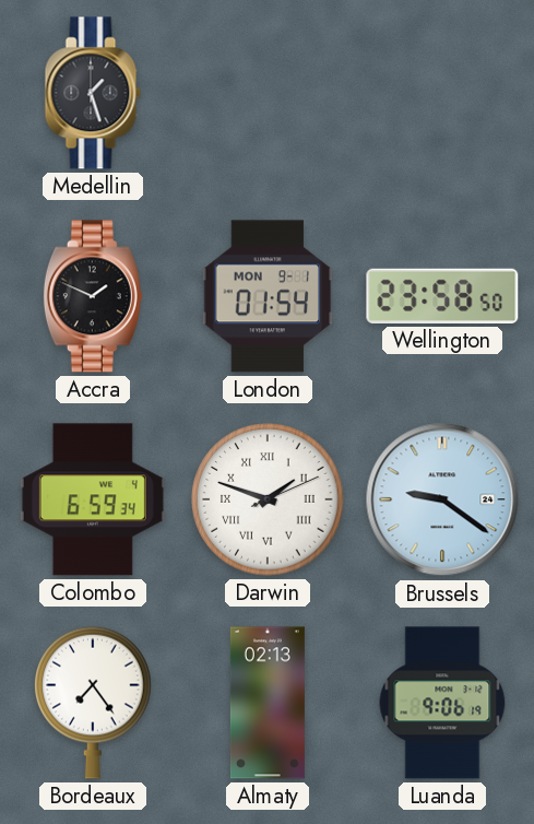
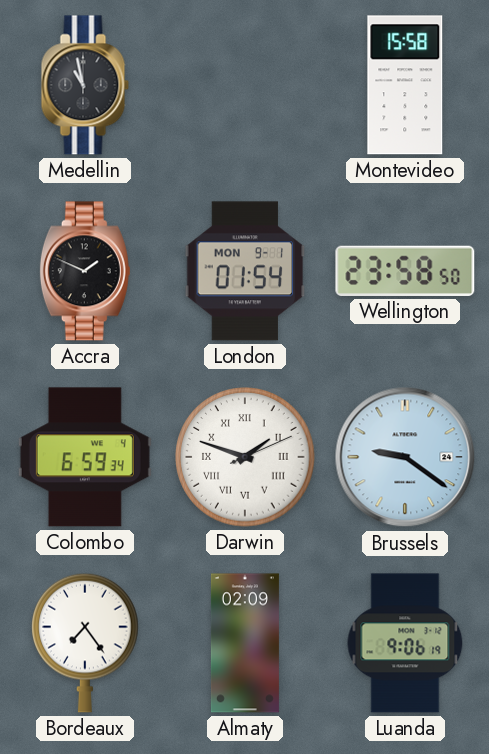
Medellin: 1:27 -> 10:58
Montevideo: none -> 15:58
Almaty: 02:13 -> 02:09
